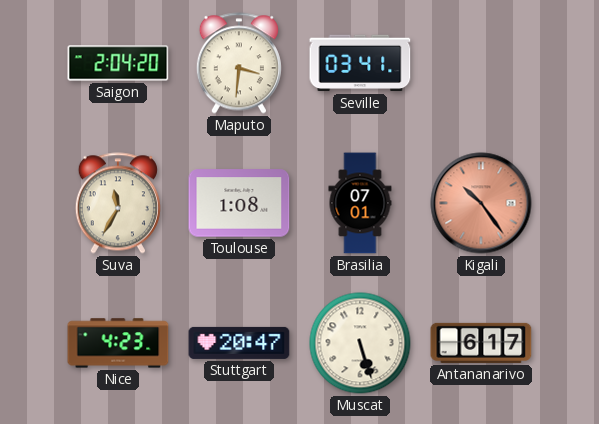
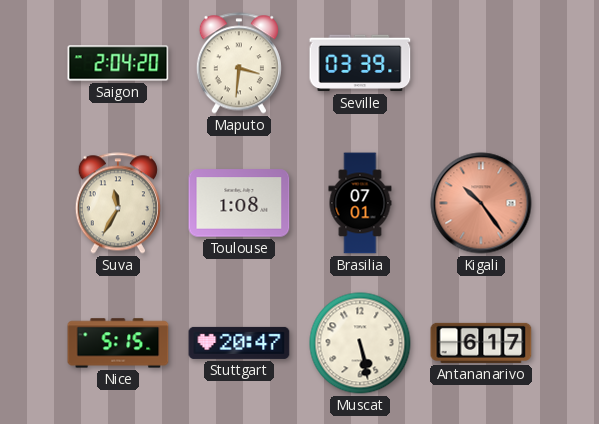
Seville: 03:41 -> 03:39
Nice: 4:23 -> 5:15
Muscat: 5:27 -> 5:28
